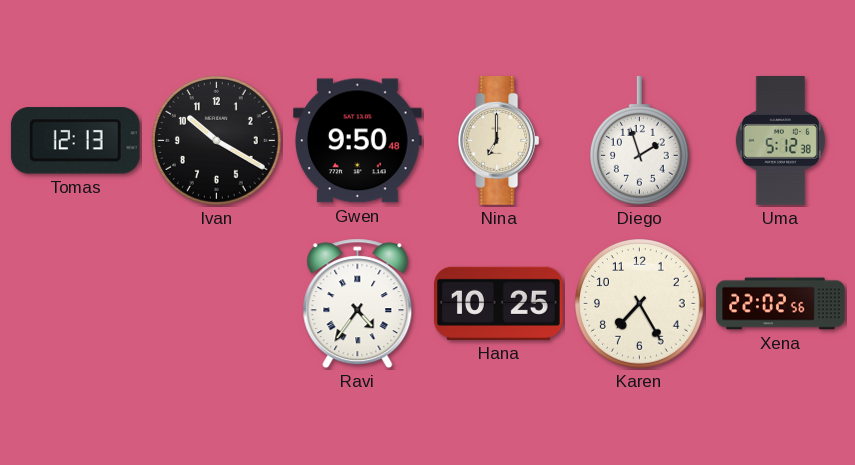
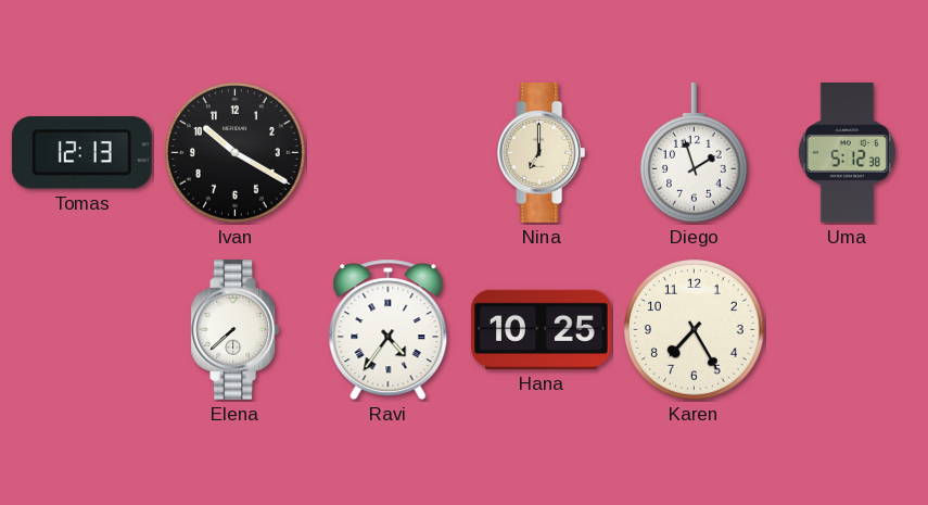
Gwen: 9:50 -> none
Elena: none -> 7:38
Xena: 22:02 -> none
